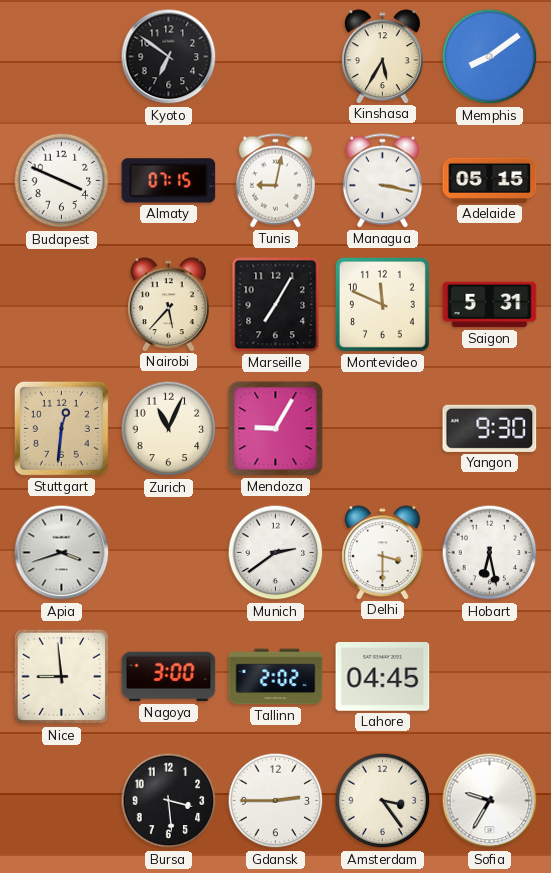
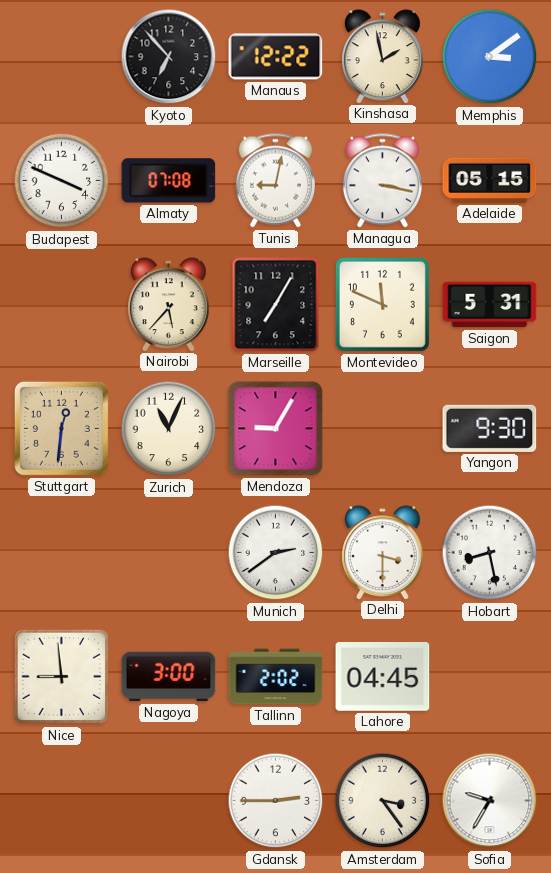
Kyoto: 6:51 -> 6:53
Manaus: none -> 12:22
Kinshasa: 5:35 -> 1:58
Memphis: 8:09 -> 3:09
Almaty: 07:15 -> 07:08
Apia: 3:42 -> none
Hobart: 6:28 -> 8:28
Bursa: 3:29 -> none
